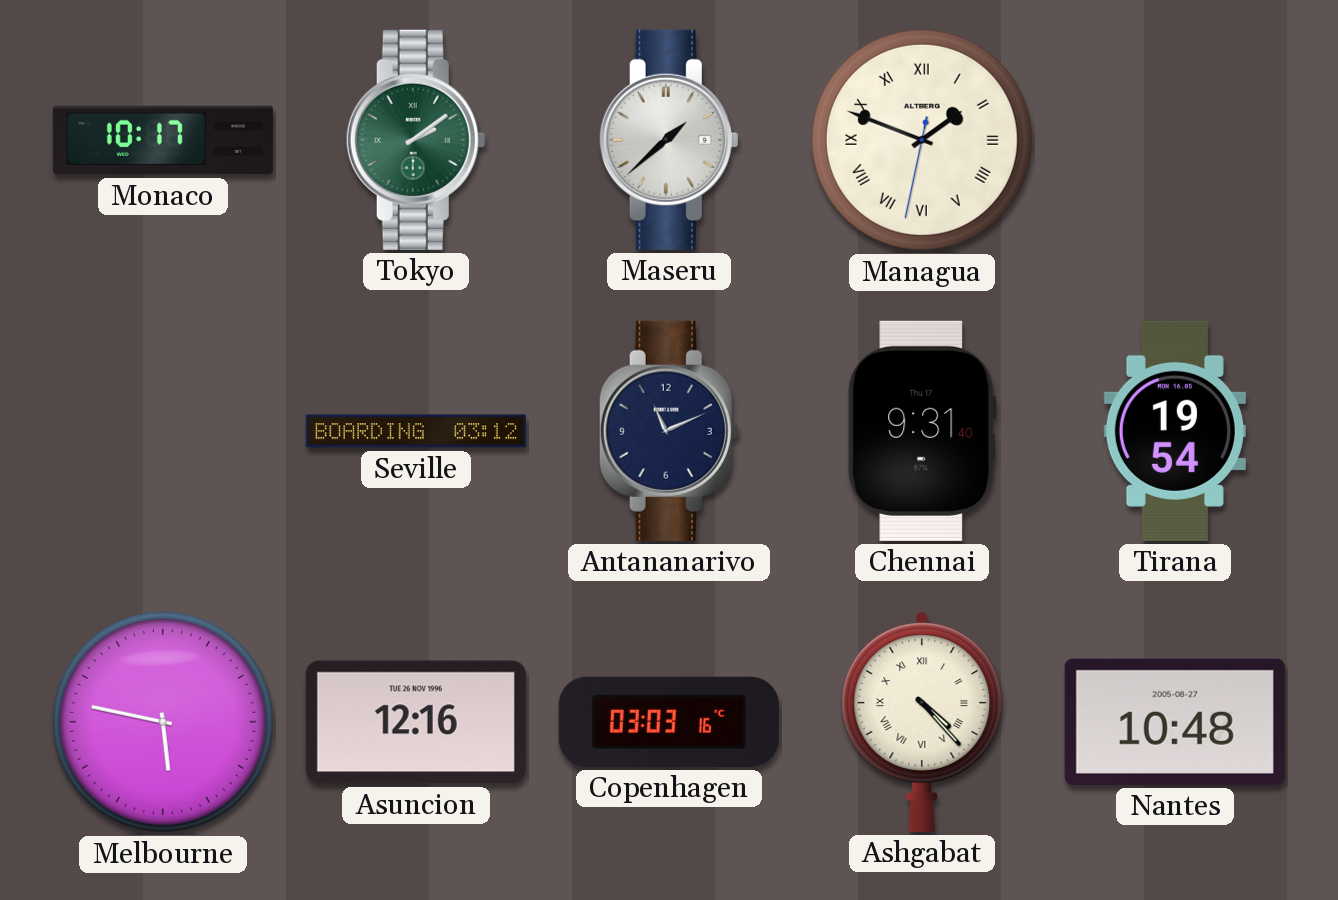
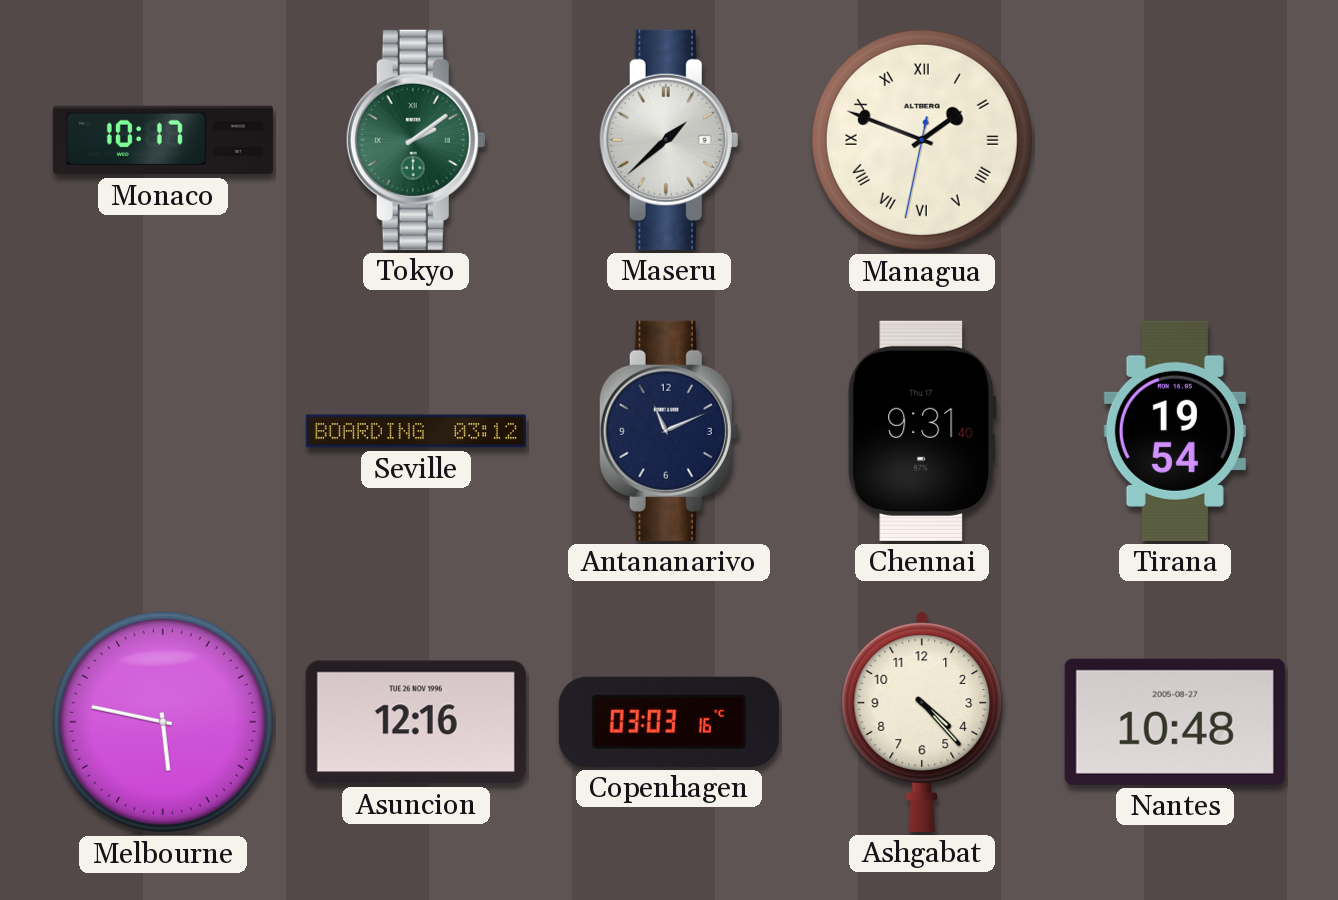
Ashgabat numerals: Roman -> Arabic
